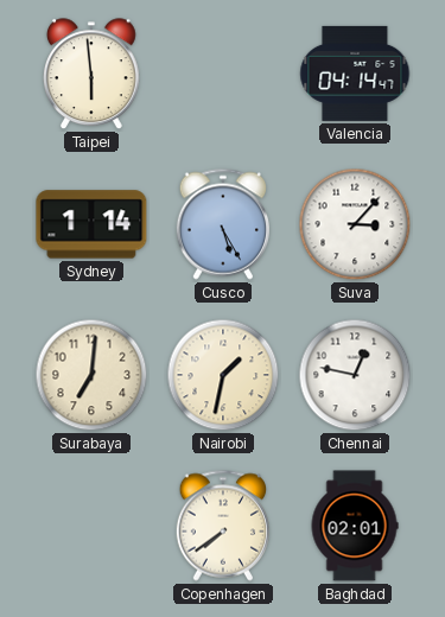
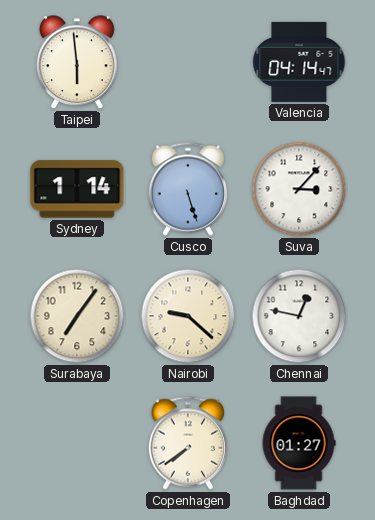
Cusco: 5:25 -> 5:27
Surabaya: 7:01 -> 7:06
Nairobi: 1:32 -> 9:22
Baghdad: 02:01 -> 01:27
